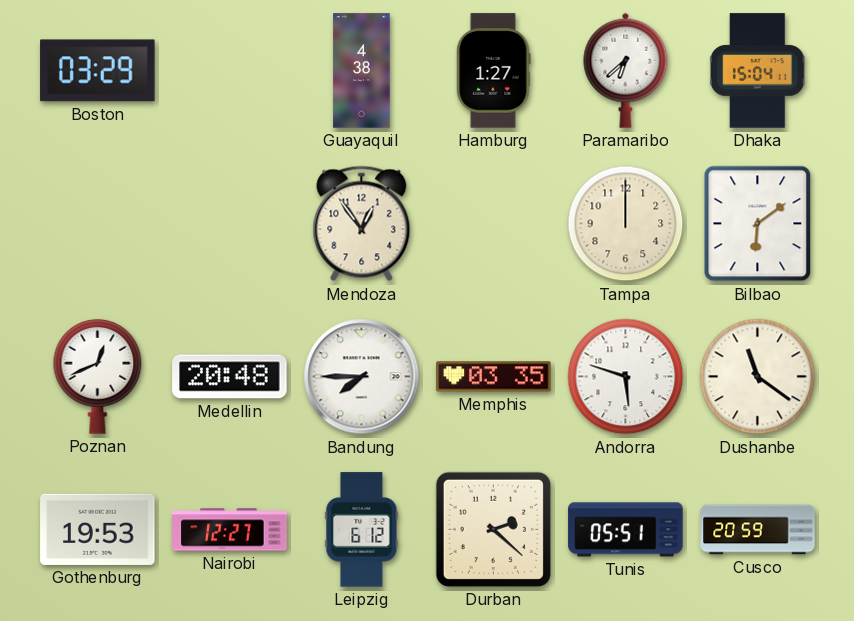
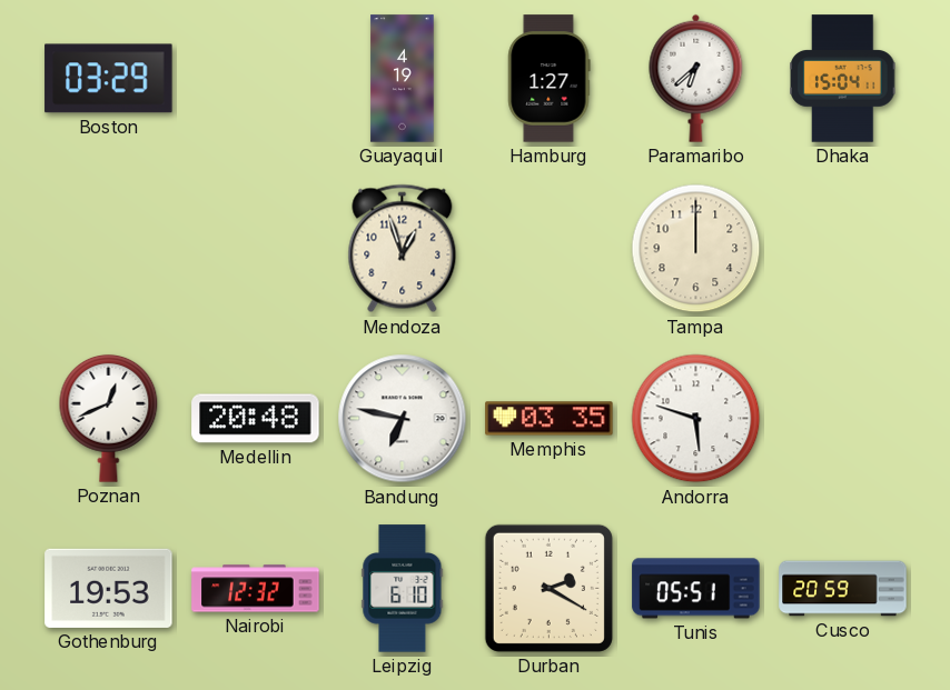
Guayaquil: 4:38 -> 4:19
Mendoza: 12:54 -> 12:57
Bilbao: 6:09 -> none
Bandung: 7:45 -> 6:47
Dushanbe: 11:21 -> none
Nairobi: 12:27 -> 12:32
Leipzig: 6:12 -> 6:10
Durban: 2:22 -> 2:20
